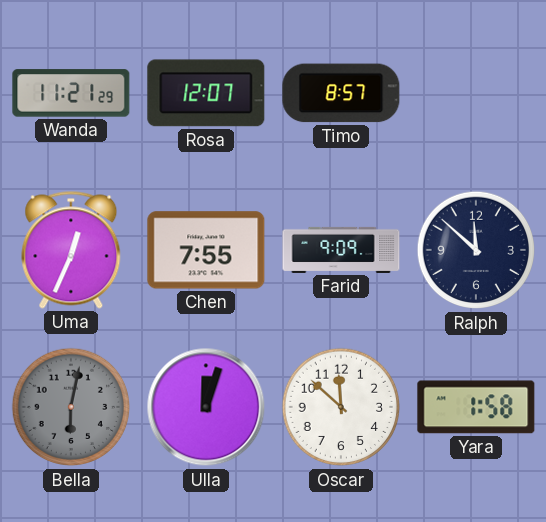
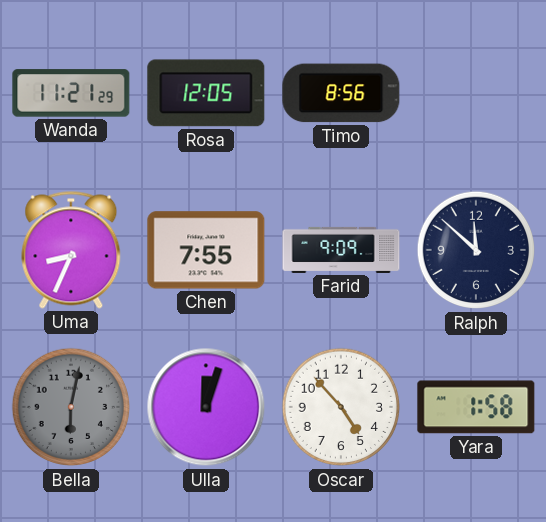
Rosa: 12:07 -> 12:05
Timo: 8:57 -> 8:56
Uma: 12:34 -> 8:34
Oscar: 11:52 -> 4:53
